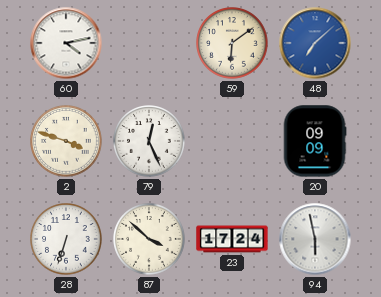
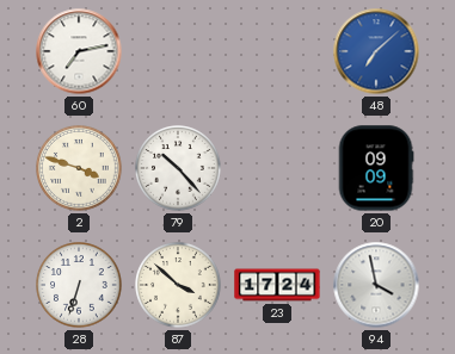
60: 4:13 -> 7:13
59: 6:09 -> none
79: 12:26 -> 10:23
94: 5:58 -> 3:58
